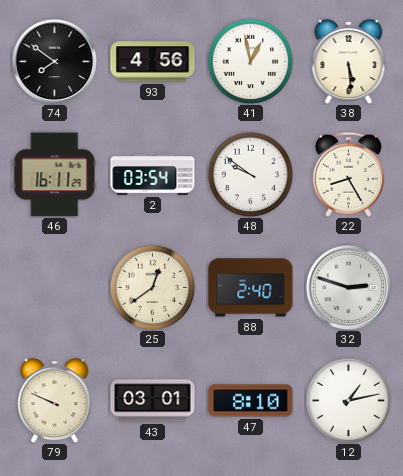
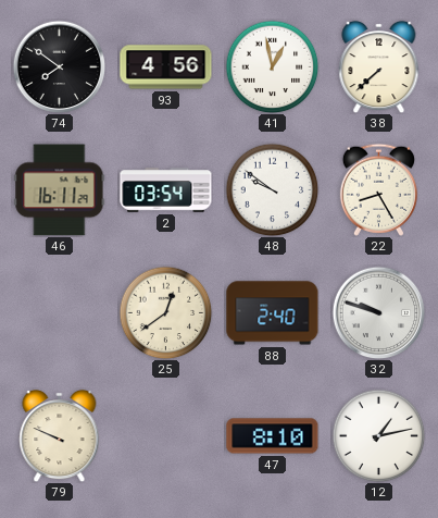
38: 5:29 -> 7:38
32: 2:48 -> 9:48
43: 03:01 -> none
